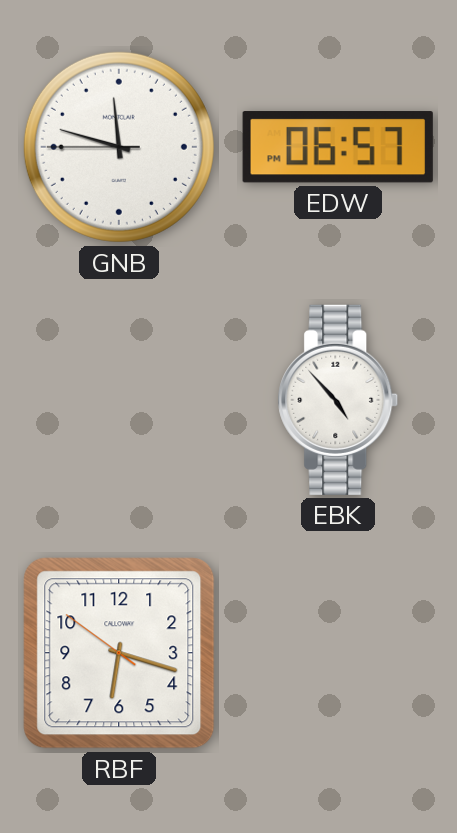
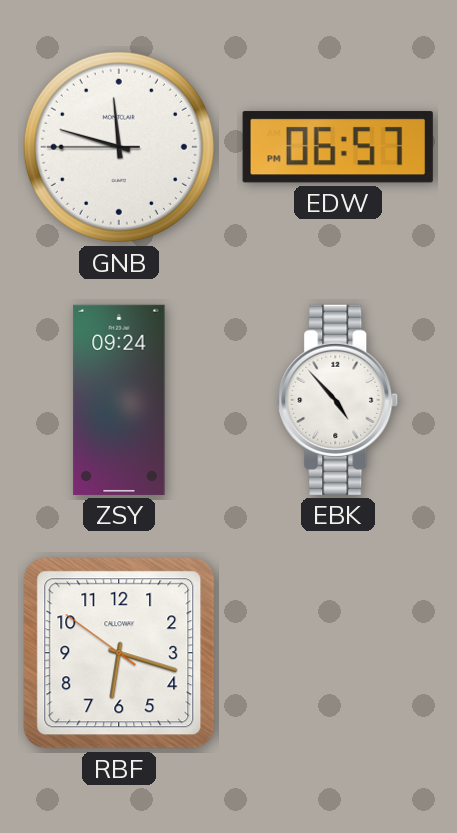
ZSY: none -> 09:24
